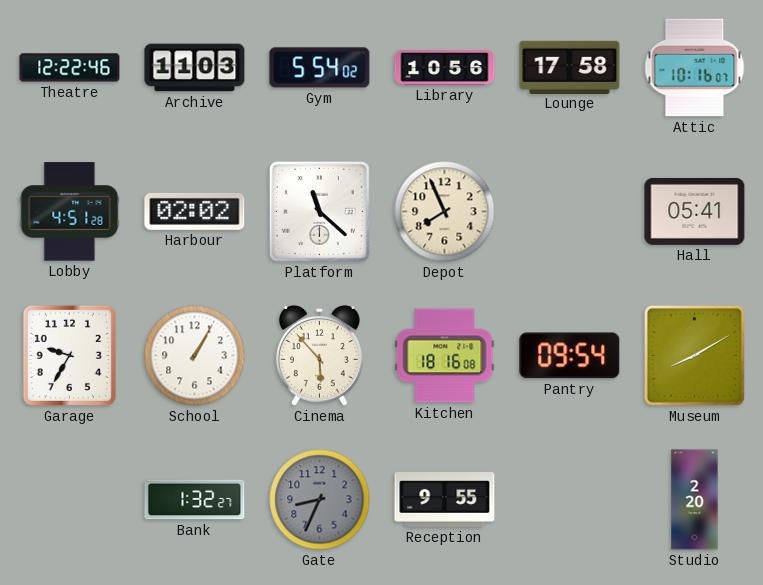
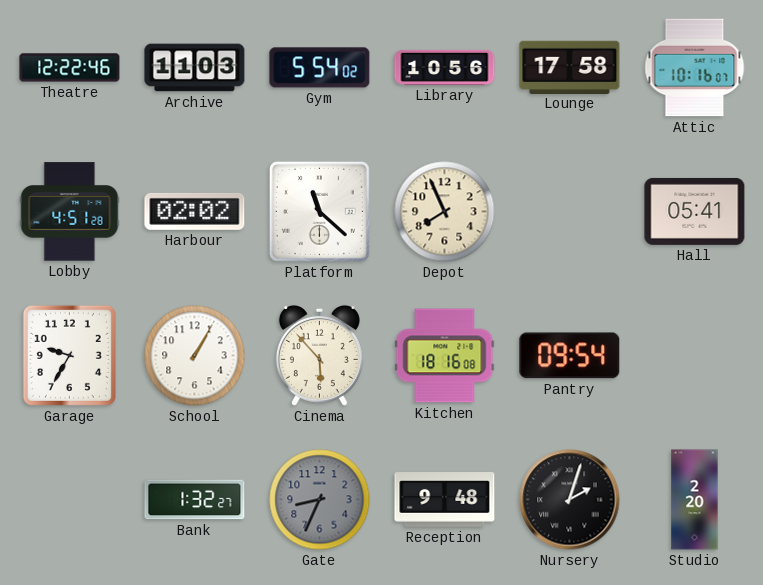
Museum: 8:10 -> none
Reception: 9:55 -> 9:48
Nursery: none -> 2:03
